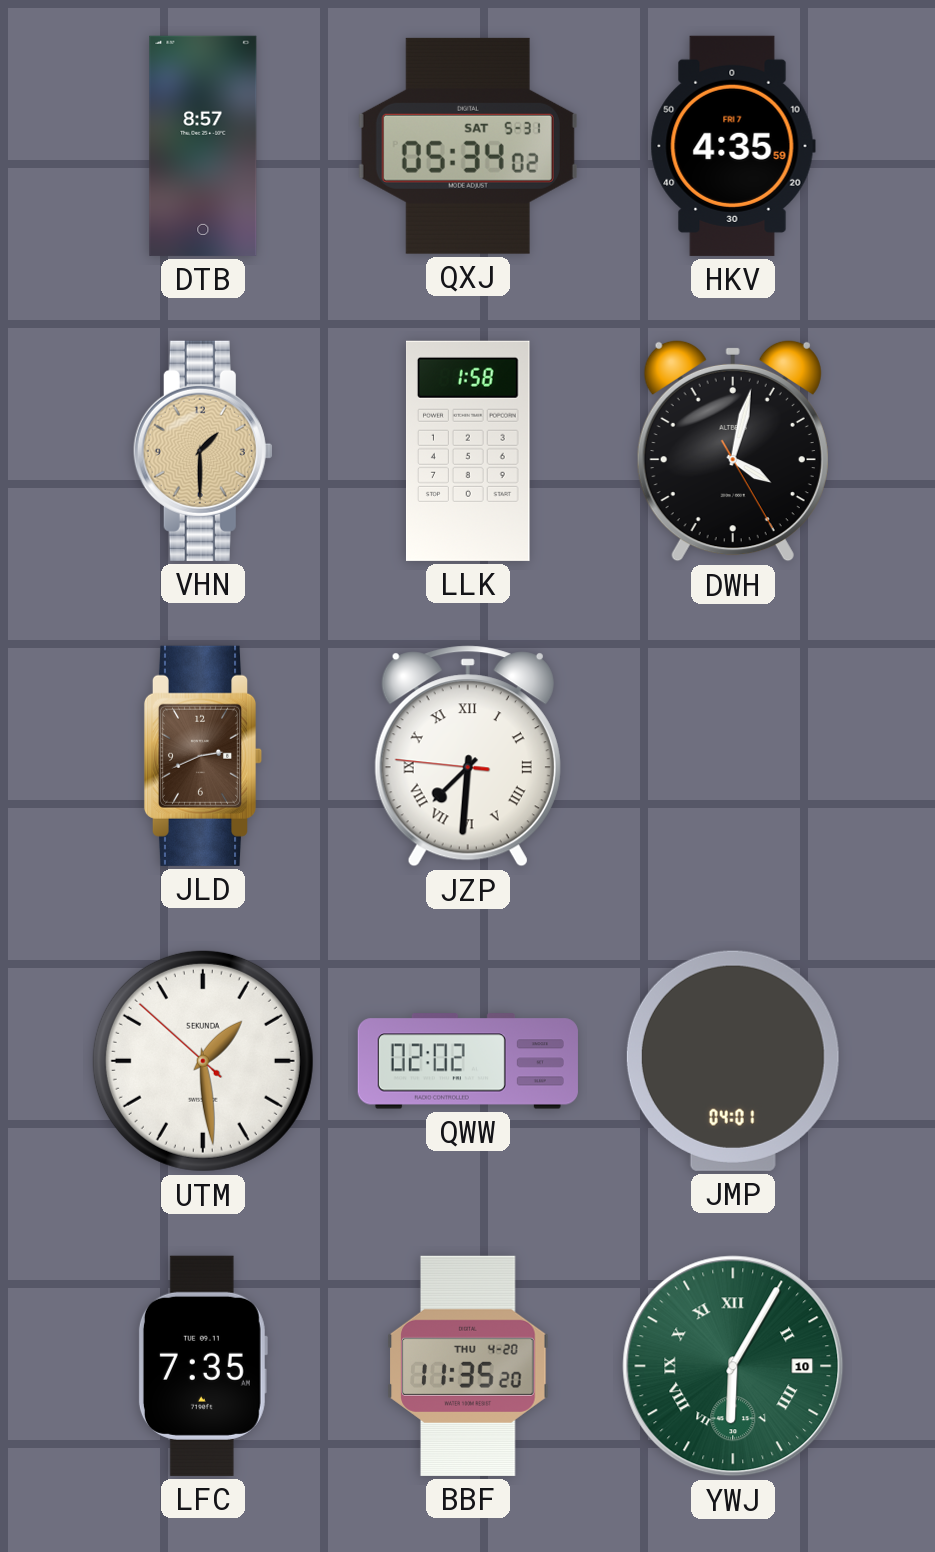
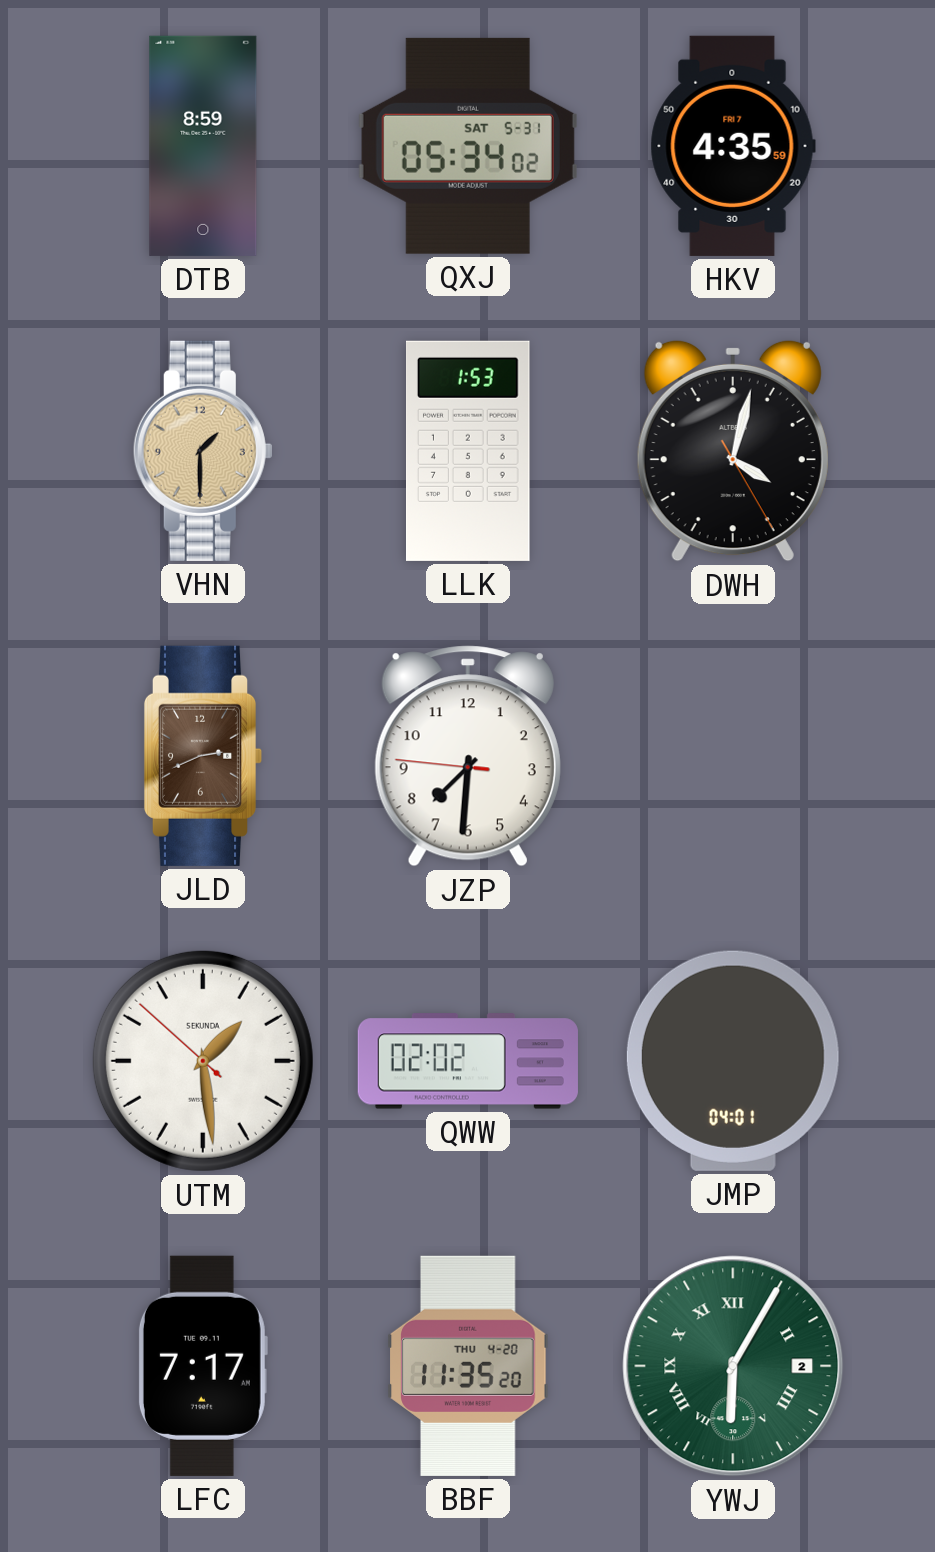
DTB: 8:57 -> 8:59
LLK: 1:58 -> 1:53
JZP numerals: Roman -> Arabic
LFC: 7:35 -> 7:17
YWJ date: 10 -> 2
